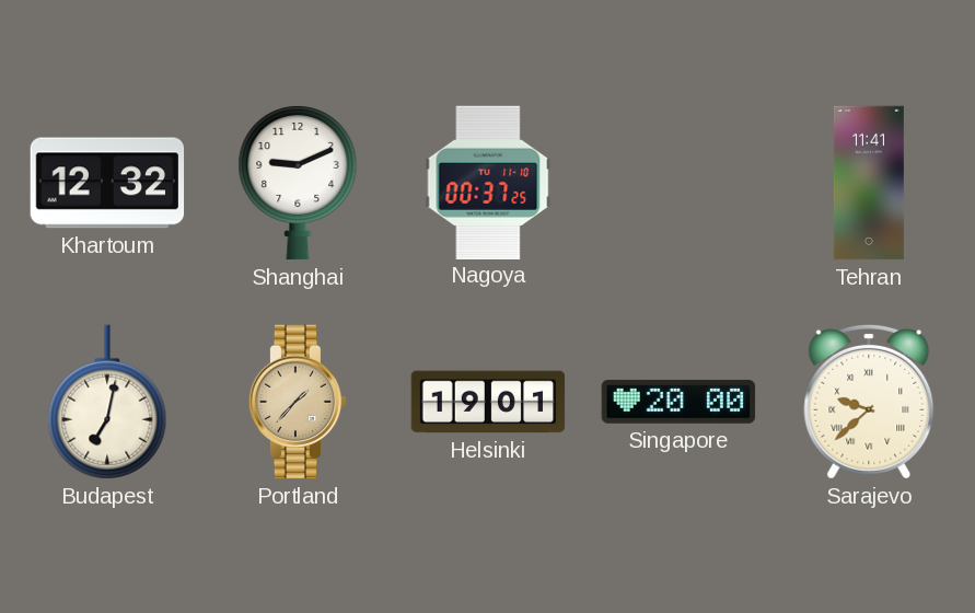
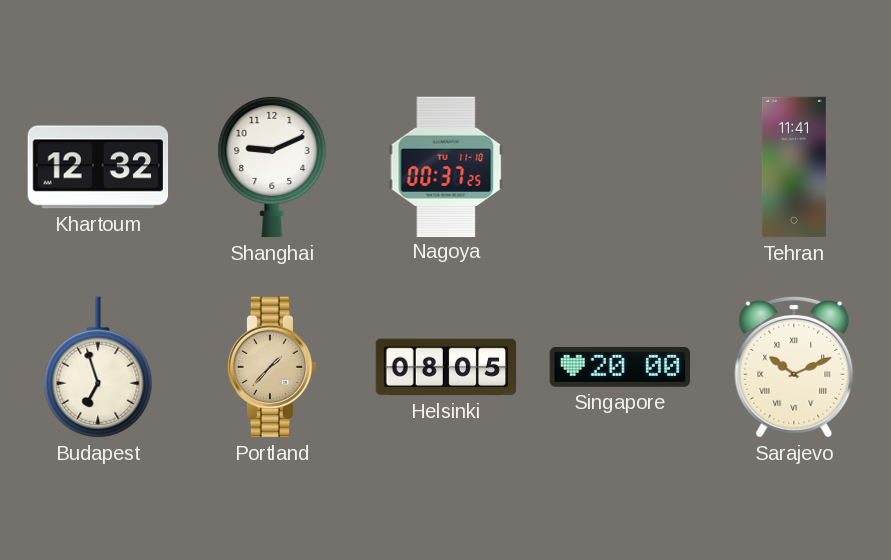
Budapest: 7:02 -> 6:57
Helsinki: 19:01 -> 08:05
Sarajevo: 9:38 -> 10:11
